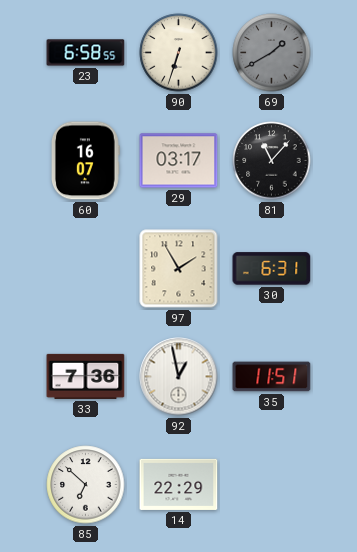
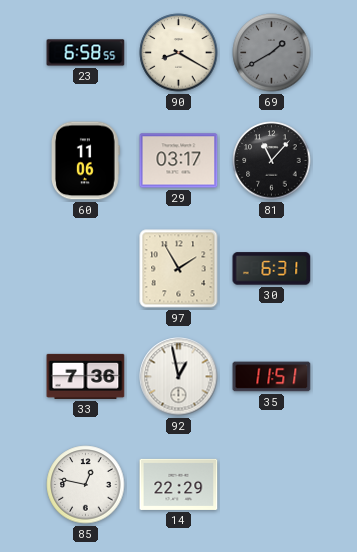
90: 6:33 -> 8:20
60: 16:07 -> 11:06
85: 6:52 -> 12:47
